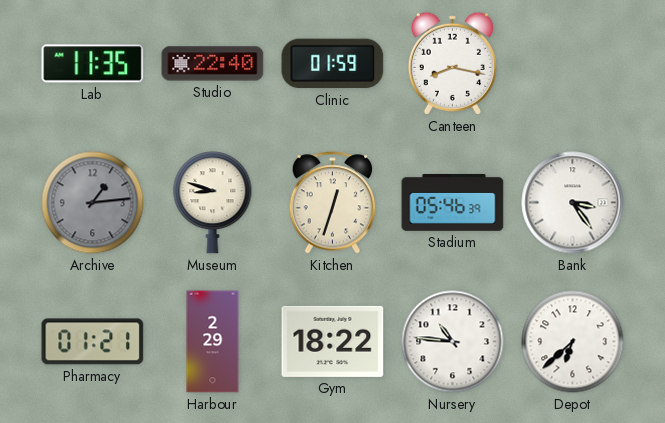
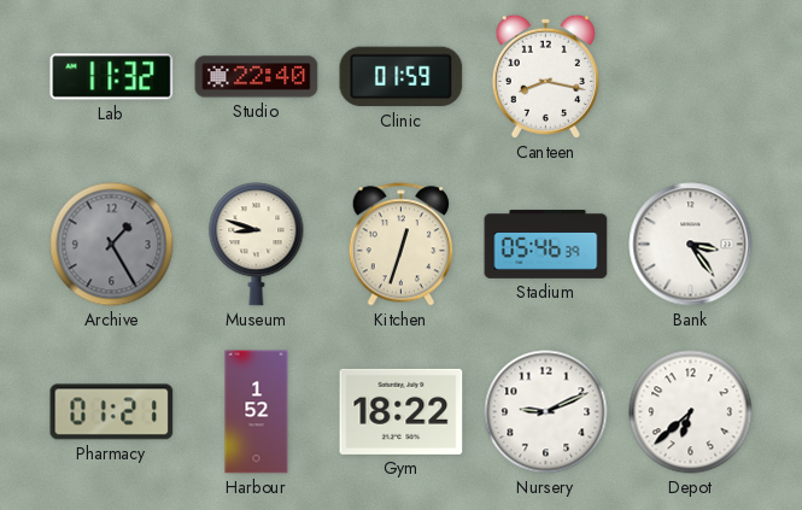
Lab: 11:35 -> 11:32
Archive: 1:14 -> 1:25
Harbour: 2:29 -> 1:52
Nursery: 10:46 -> 9:11
